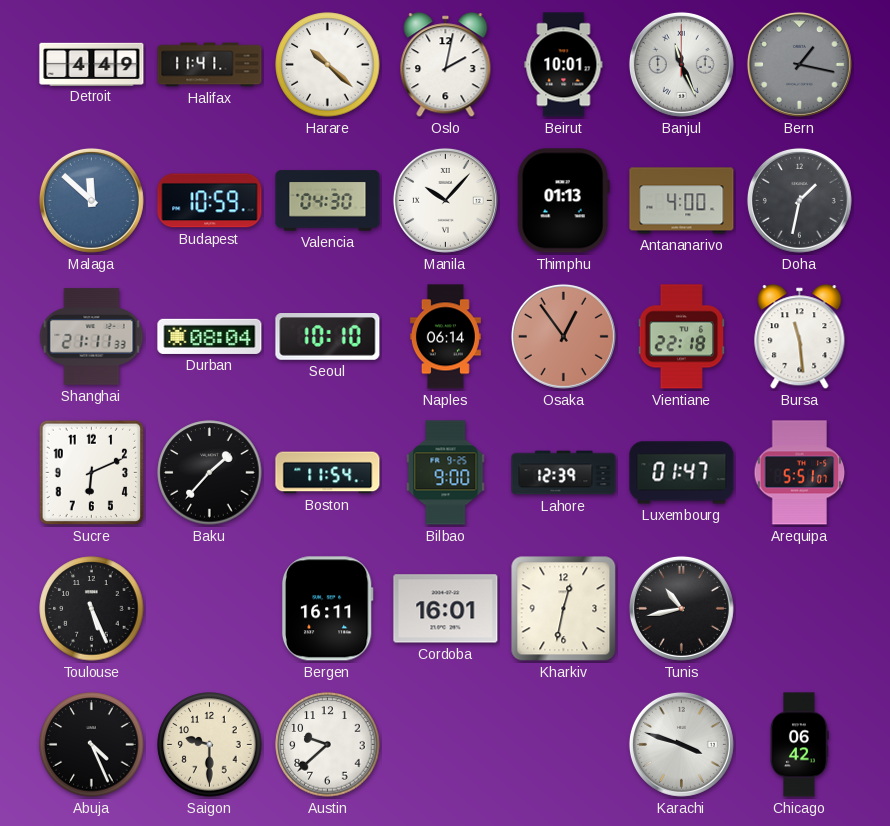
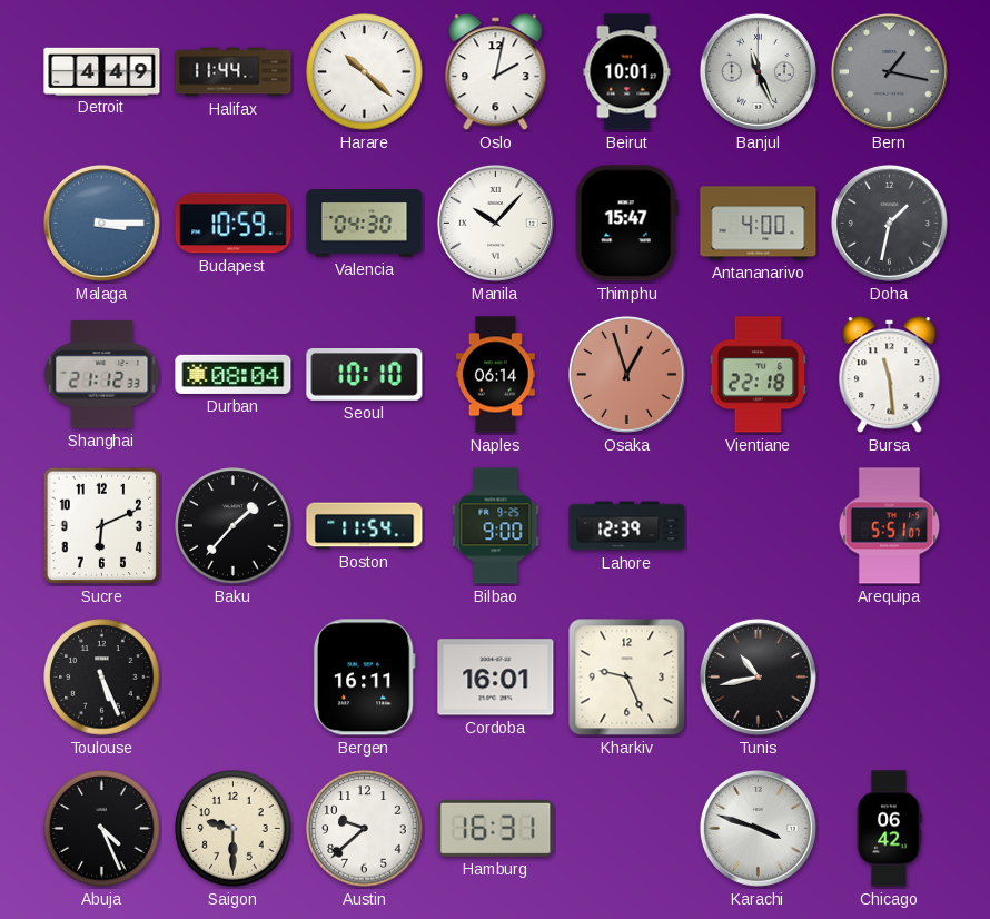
Halifax: 11:41 -> 11:44
Malaga: 11:52 -> 3:15
Thimphu: 01:13 -> 15:47
Shanghai: 21:11 -> 21:12
Osaka: 12:54 -> 12:57
Luxembourg: 01:47 -> none
Kharkiv: 12:32 -> 9:26
Hamburg: none -> 16:31
